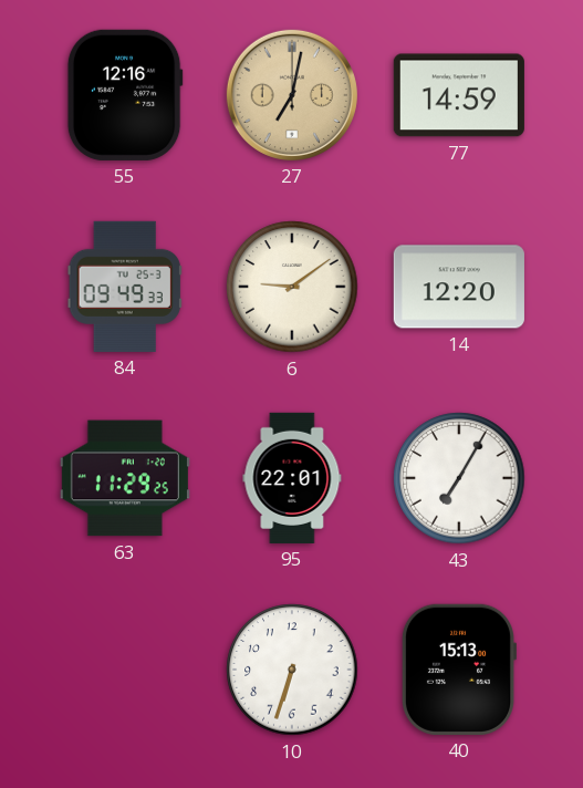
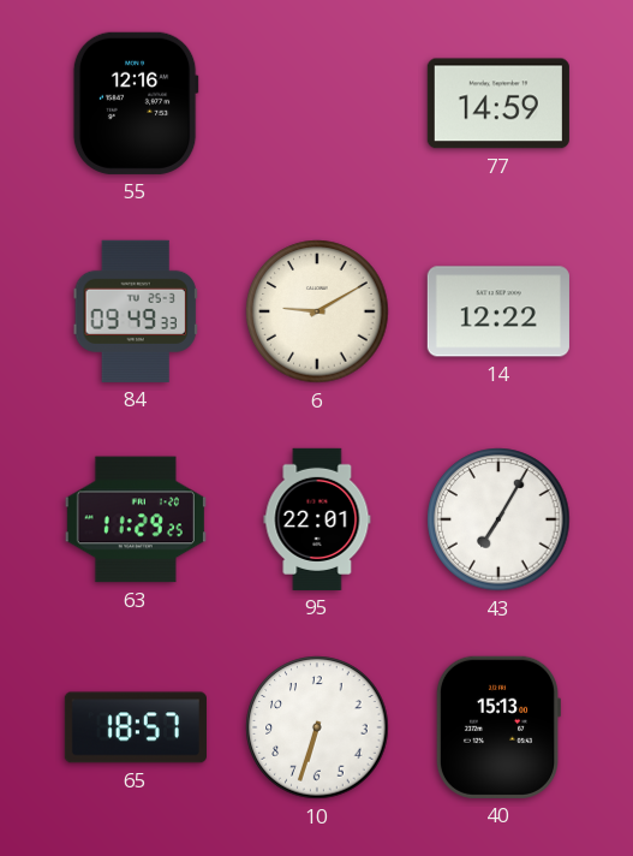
27: 7:02 -> none
6: 9:09 -> 9:10
14: 12:20 -> 12:22
65: none -> 18:57
